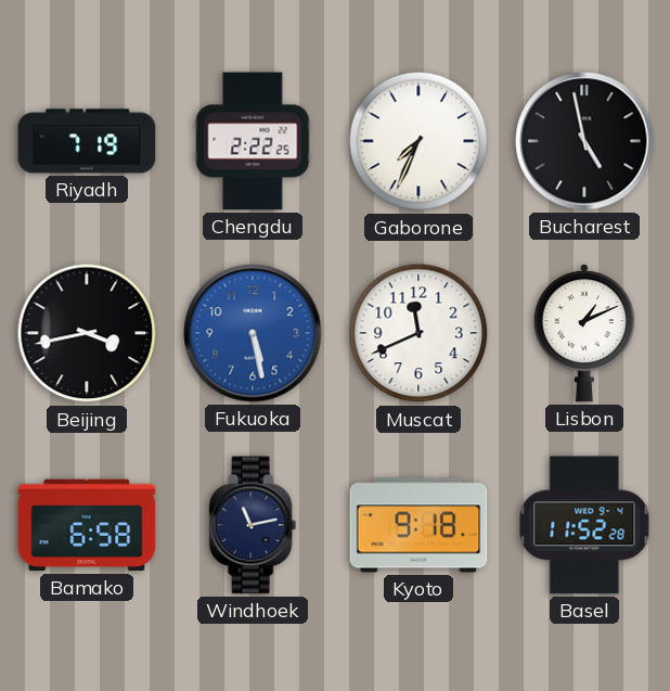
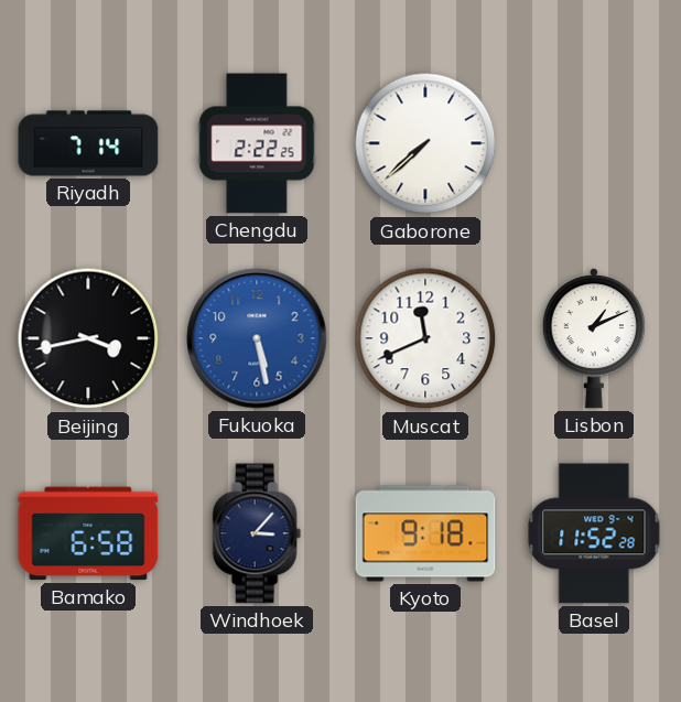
Riyadh: 7:19 -> 7:14
Gaborone: 7:34 -> 7:38
Bucharest: 4:58 -> none
Windhoek: 11:13 -> 3:07
